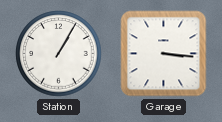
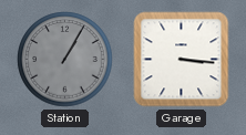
Station dial: white -> grey
